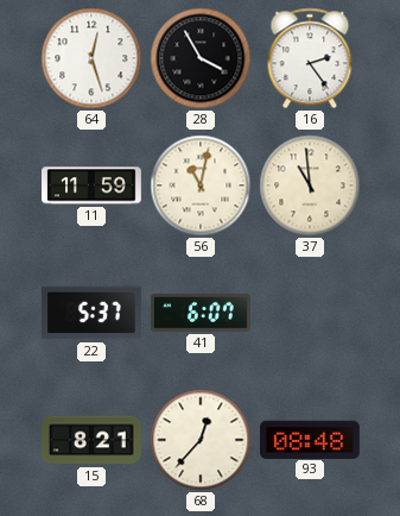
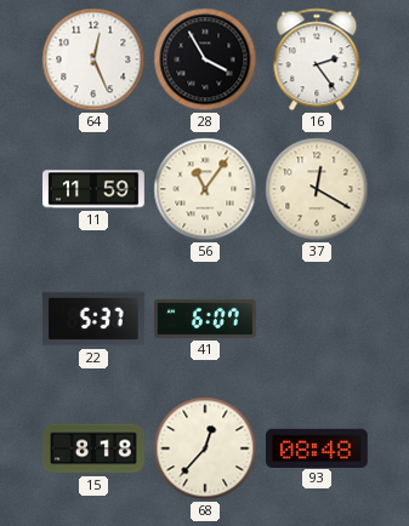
64: 12:27 -> 12:26
56: 11:02 -> 11:06
37: 10:59 -> 12:20
15: 8:21 -> 8:18
